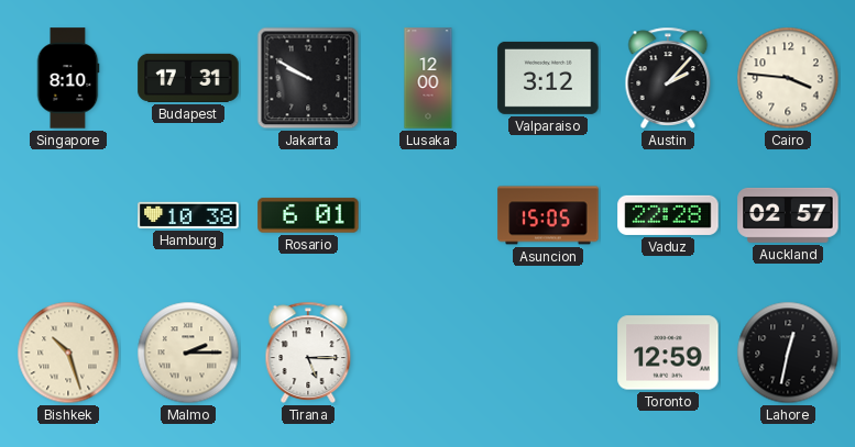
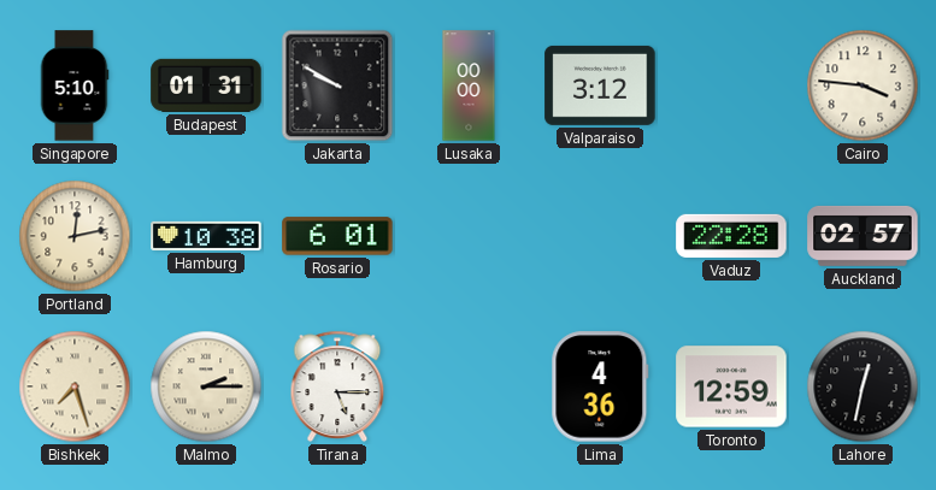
Singapore: 8:10 -> 5:10
Budapest: 17:31 -> 01:31
Lusaka: 12:00 -> 00:00
Austin: 2:07 -> none
Portland: none -> 12:13
Asuncion: 15:05 -> none
Bishkek: 10:27 -> 7:27
Lima: none -> 4:36
